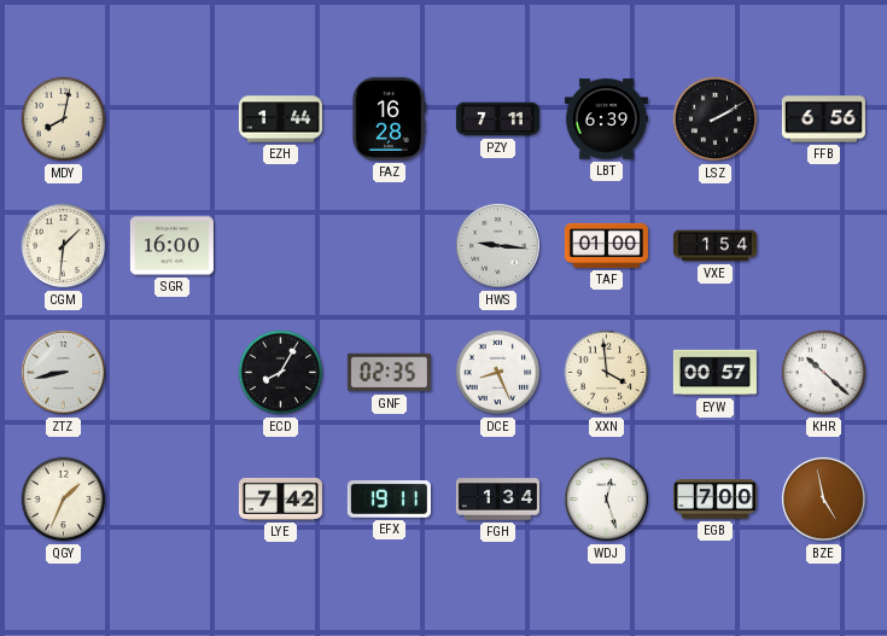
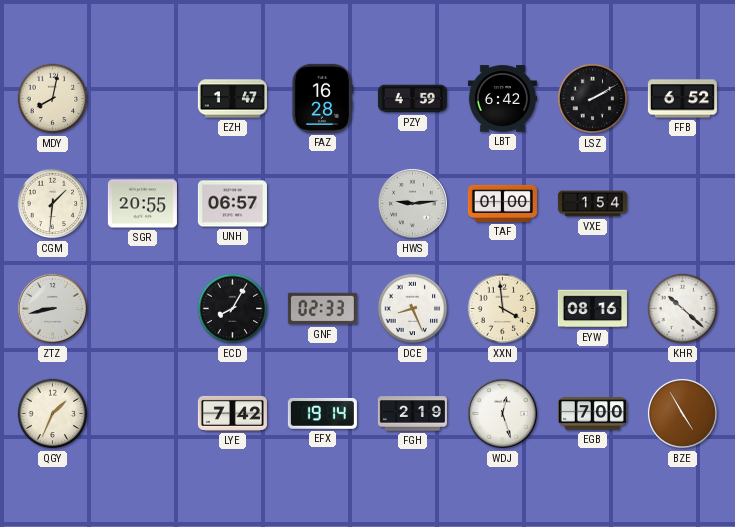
EZH: 1:44 -> 1:47
PZY: 7:11 -> 4:59
LBT: 6:39 -> 6:42
FFB: 6:56 -> 6:52
SGR: 16:00 -> 20:55
UNH: none -> 06:57
HWS: 9:16 -> 9:14
GNF: 02:35 -> 02:33
EYW: 00:57 -> 08:16
EFX: 19:11 -> 19:14
FGH: 1:34 -> 2:19
BZE: 4:58 -> 4:55
